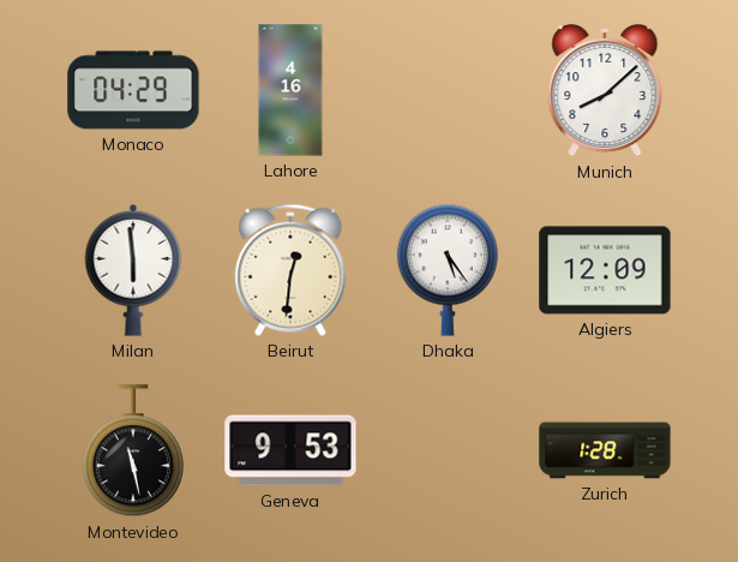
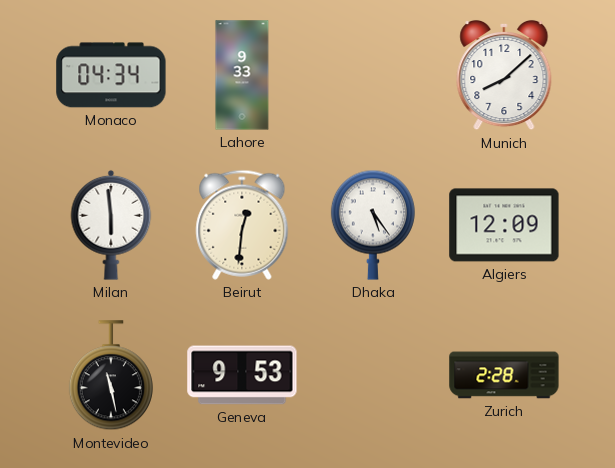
Monaco: 04:29 -> 04:34
Lahore: 4:16 -> 9:33
Zurich: 1:28 -> 2:28
